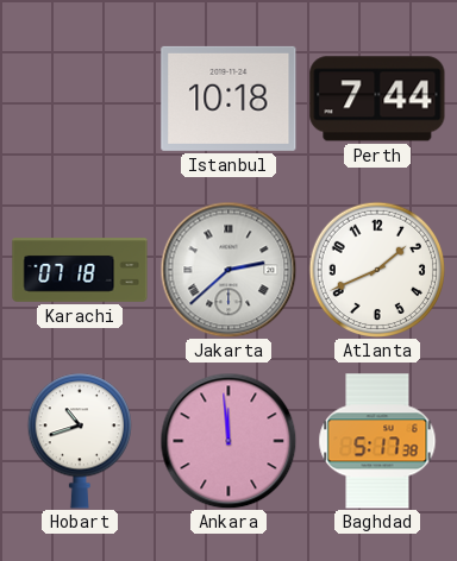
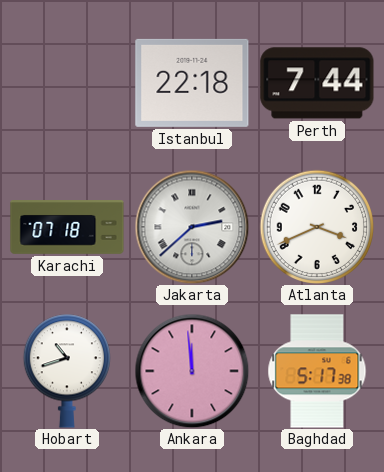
Istanbul: 10:18 -> 22:18
Atlanta: 1:41 -> 3:41
